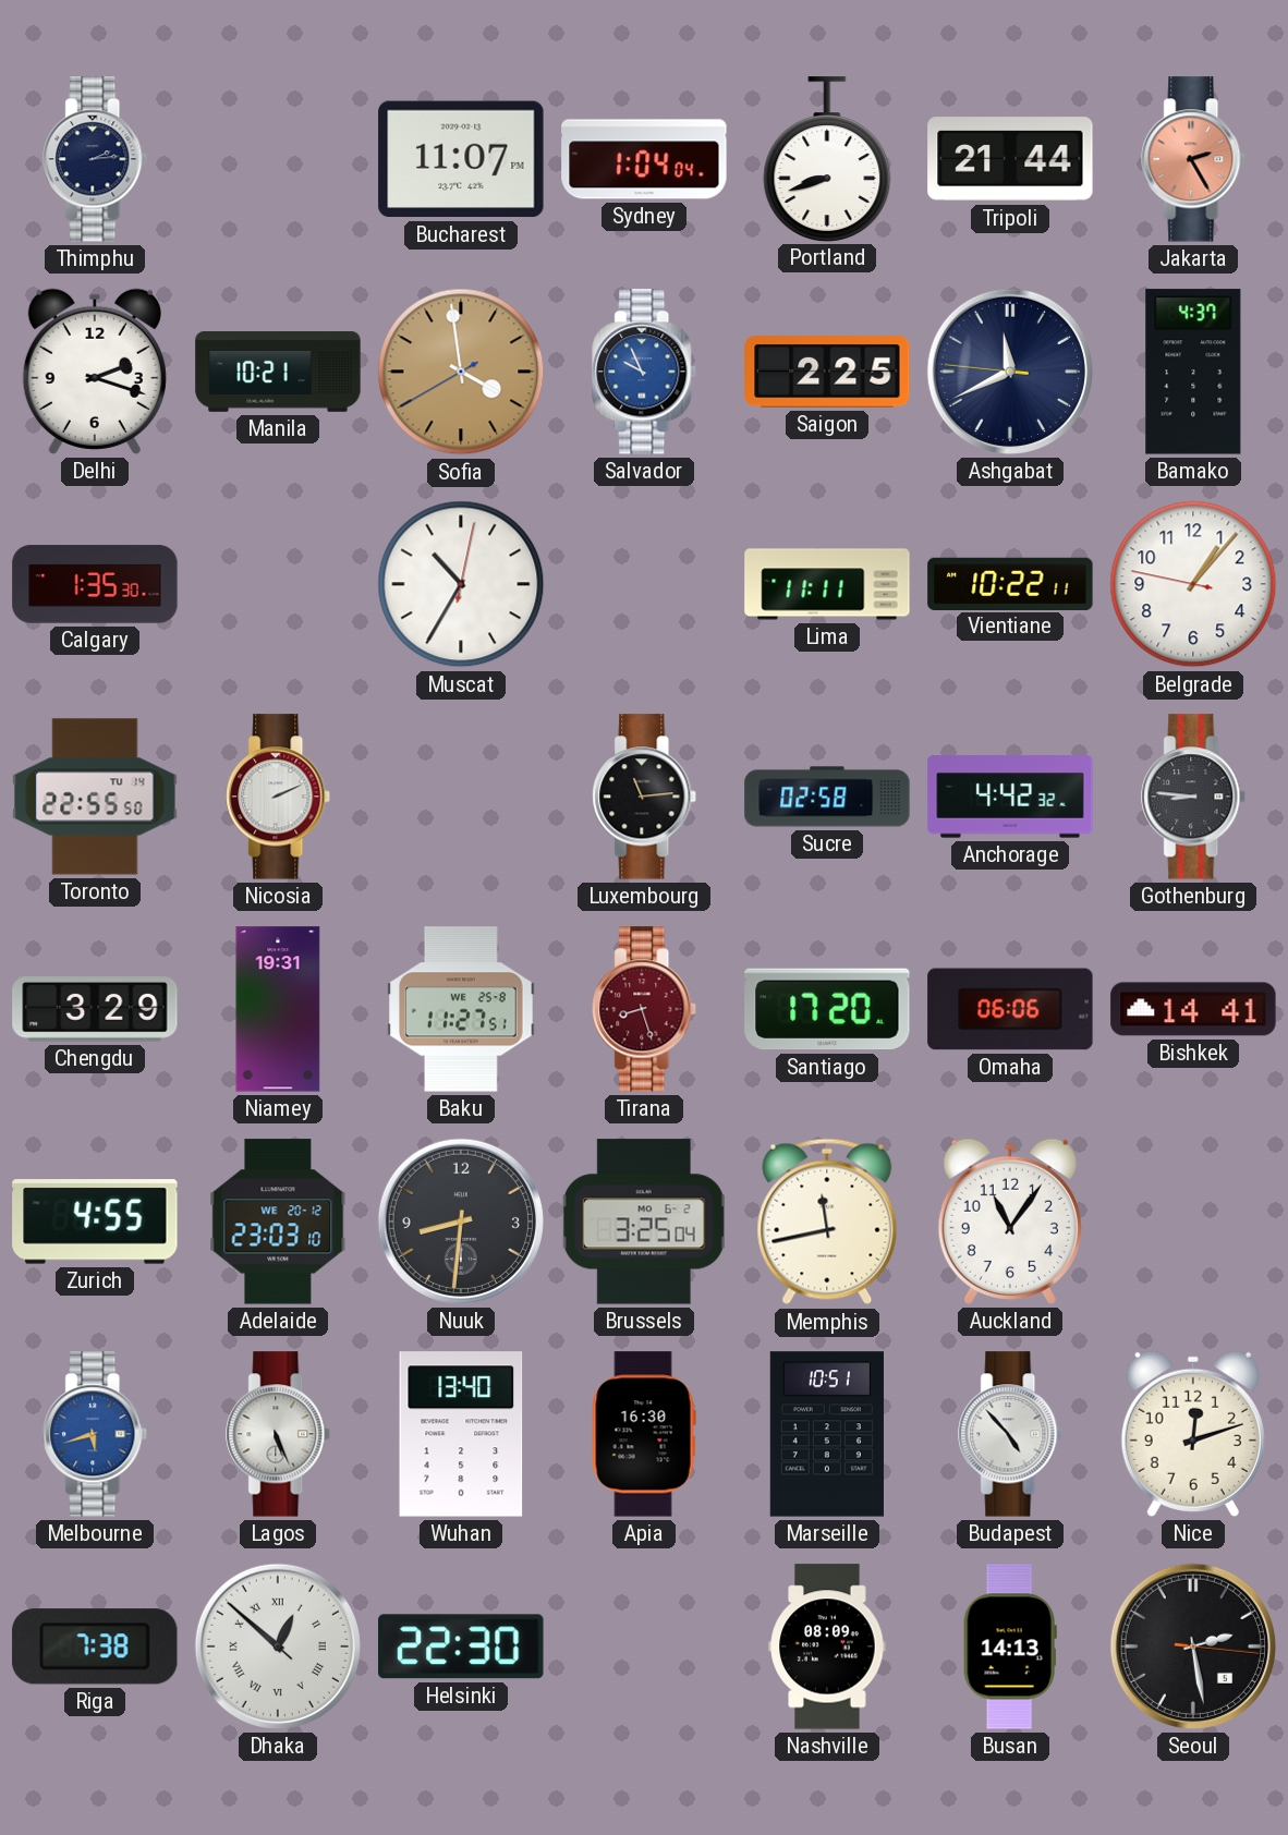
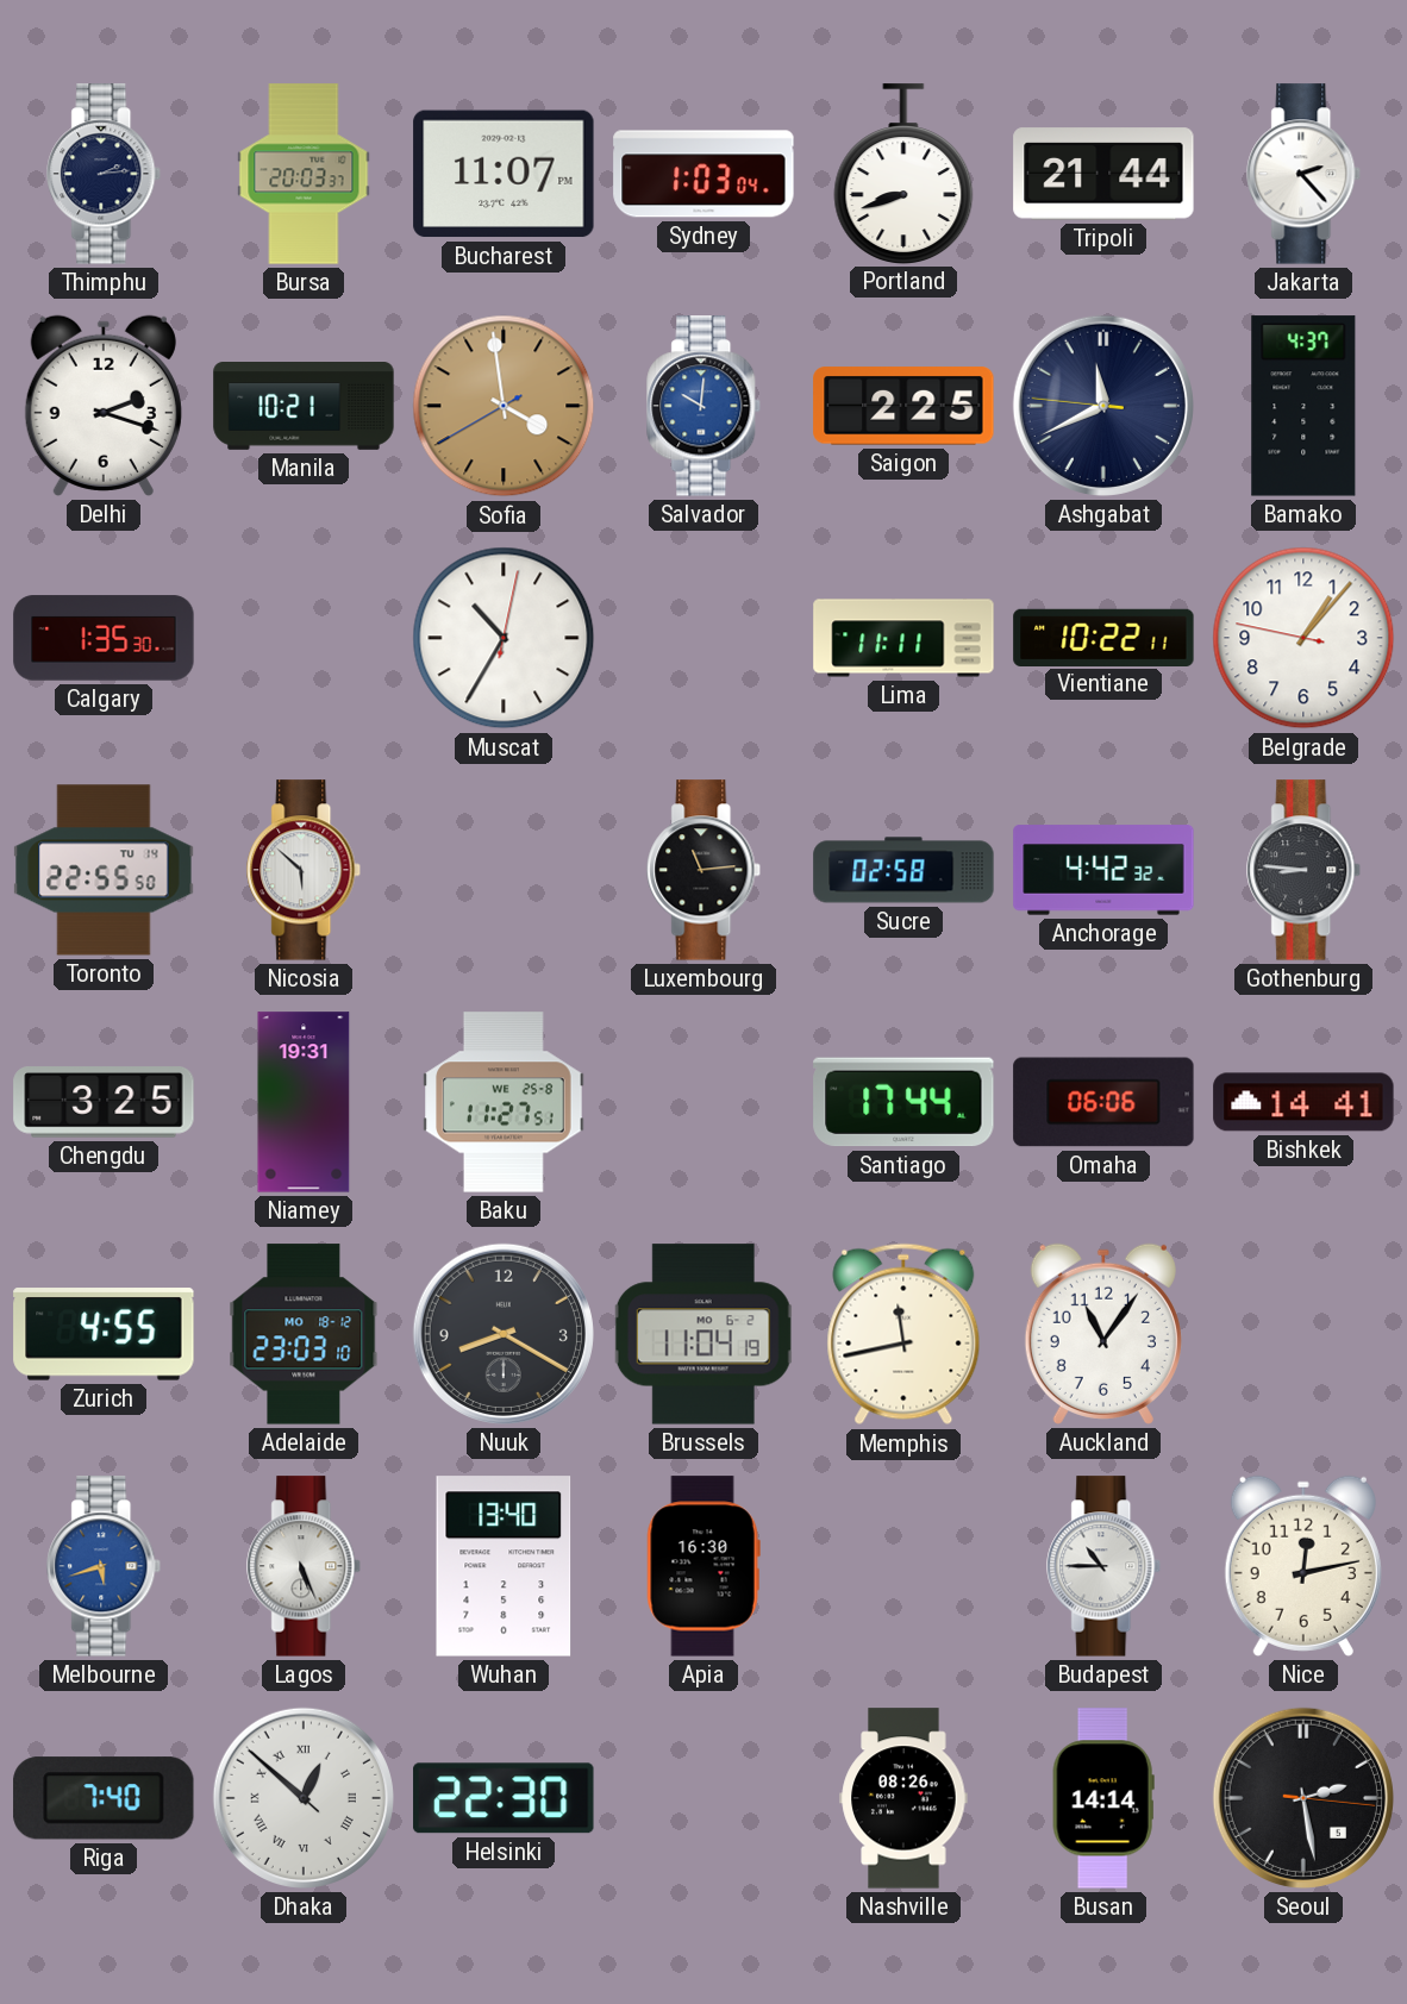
Bursa: none -> 20:03
Sydney: 1:04 -> 1:03
Jakarta: 2:25 -> 2:23
Jakarta dial: salmon -> white
Salvador: 9:56 -> 10:01
Nicosia: 2:11 -> 5:52
Chengdu: 3:29 -> 3:25
Tirana: 8:27 -> none
Santiago: 17:20 -> 17:44
Adelaide date: WE 20-12 -> MO 18-12
Nuuk: 8:31 -> 8:20
Brussels: 3:25 -> 11:04
Marseille: 10:51 -> none
Budapest: 4:53 -> 10:45
Nice: 12:12 -> 12:13
Riga: 7:38 -> 7:40
Nashville: 08:09 -> 08:26
Busan: 14:13 -> 14:14
